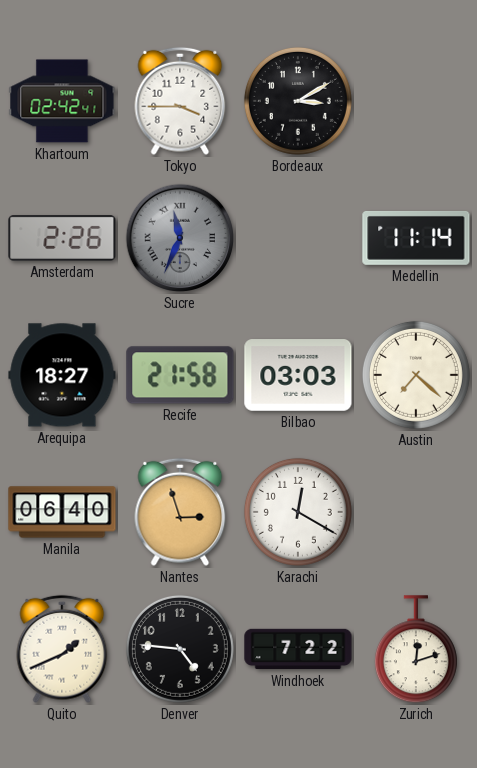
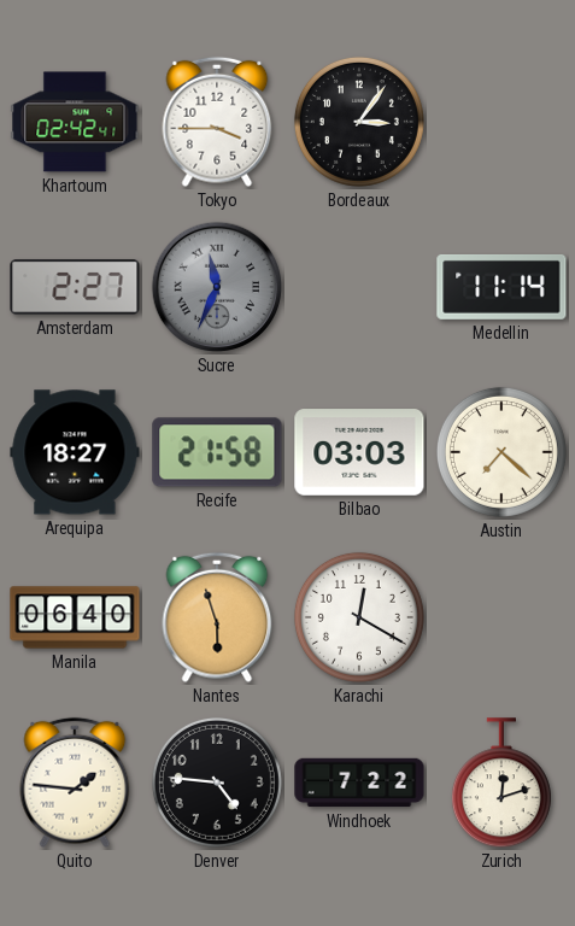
Bordeaux: 3:10 -> 3:06
Amsterdam: 2:26 -> 2:27
Nantes: 2:57 -> 5:57
Quito: 1:41 -> 1:46
